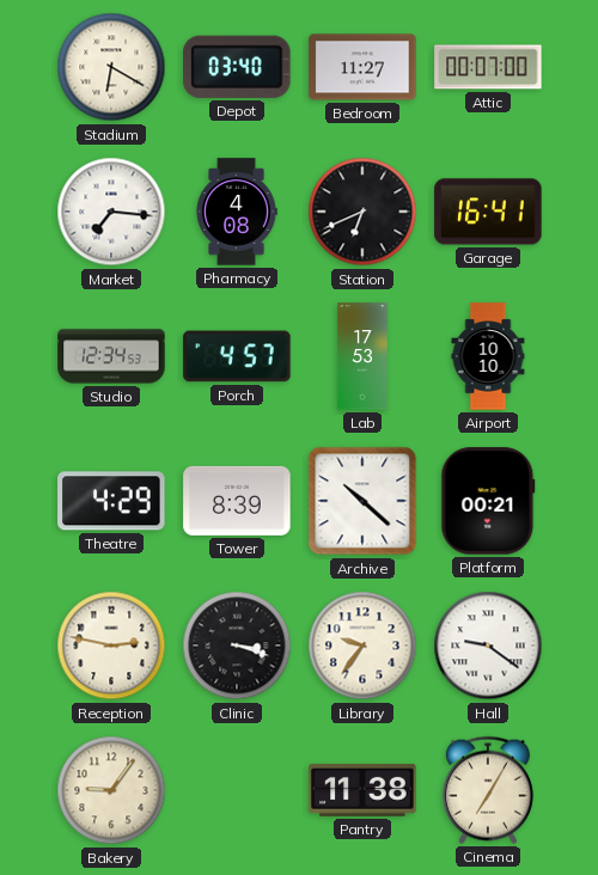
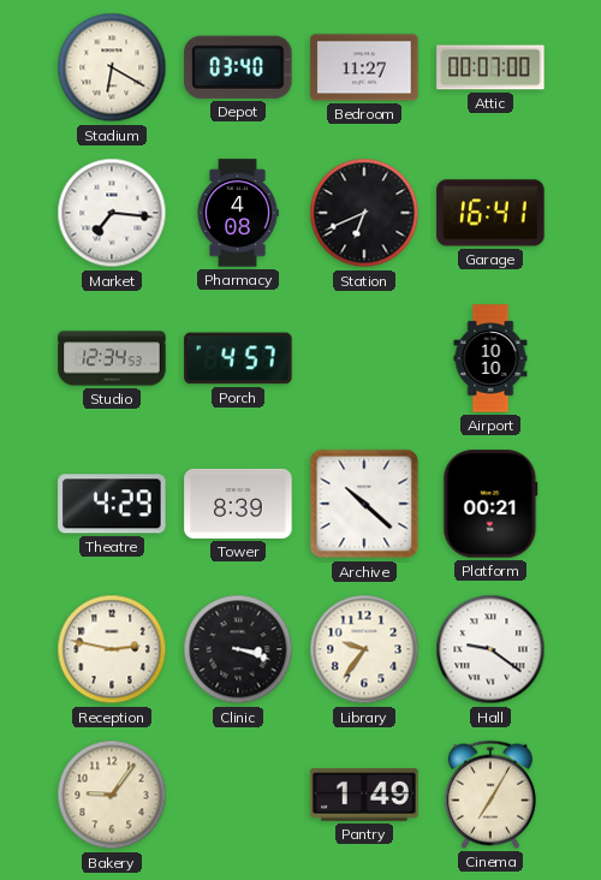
Lab: 17:53 -> none
Pantry: 11:38 -> 1:49
